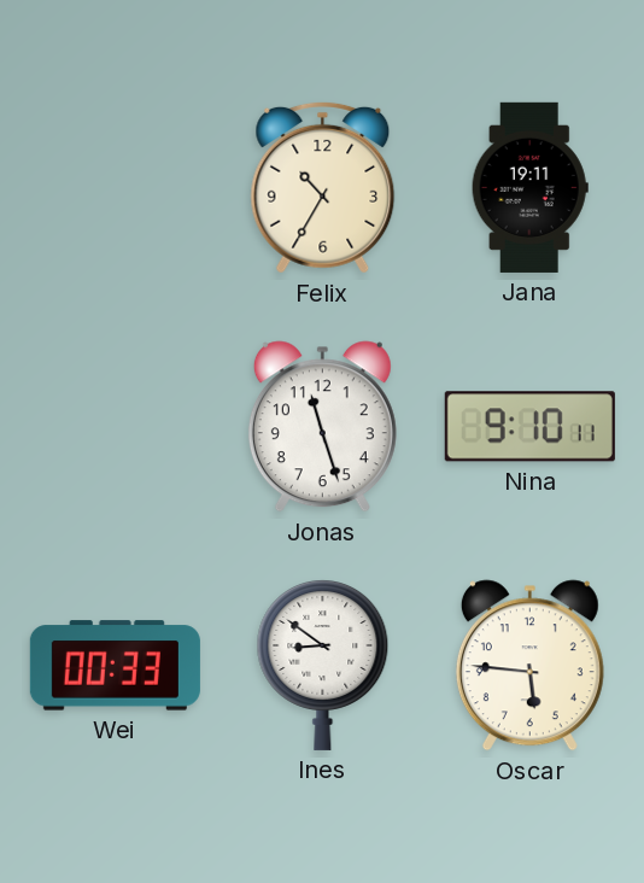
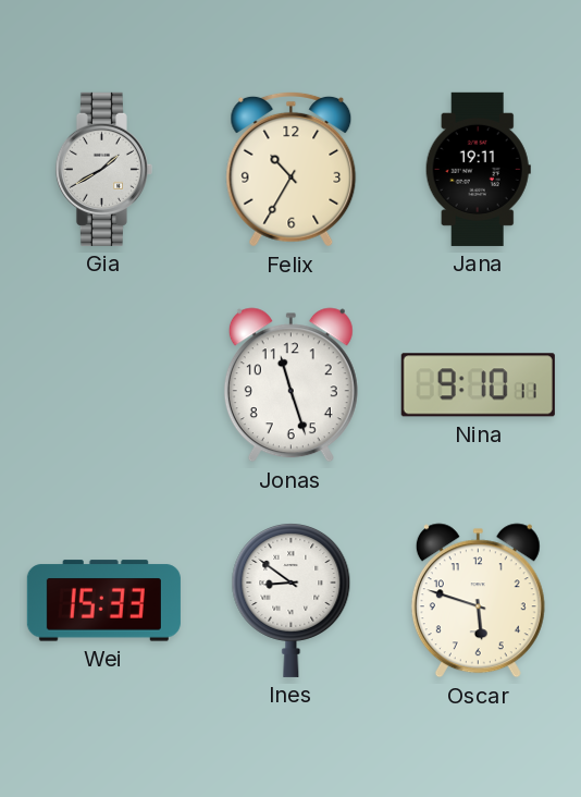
Gia: none -> 1:40
Wei: 00:33 -> 15:33
Oscar: 5:46 -> 5:48
